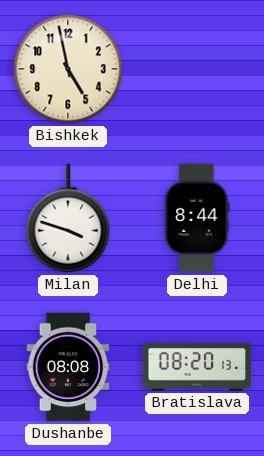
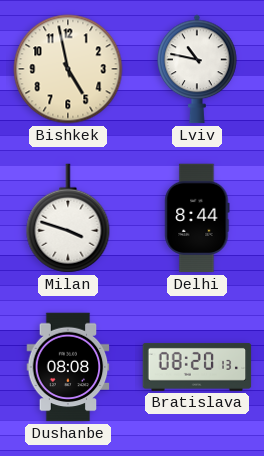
Lviv: none -> 10:47
